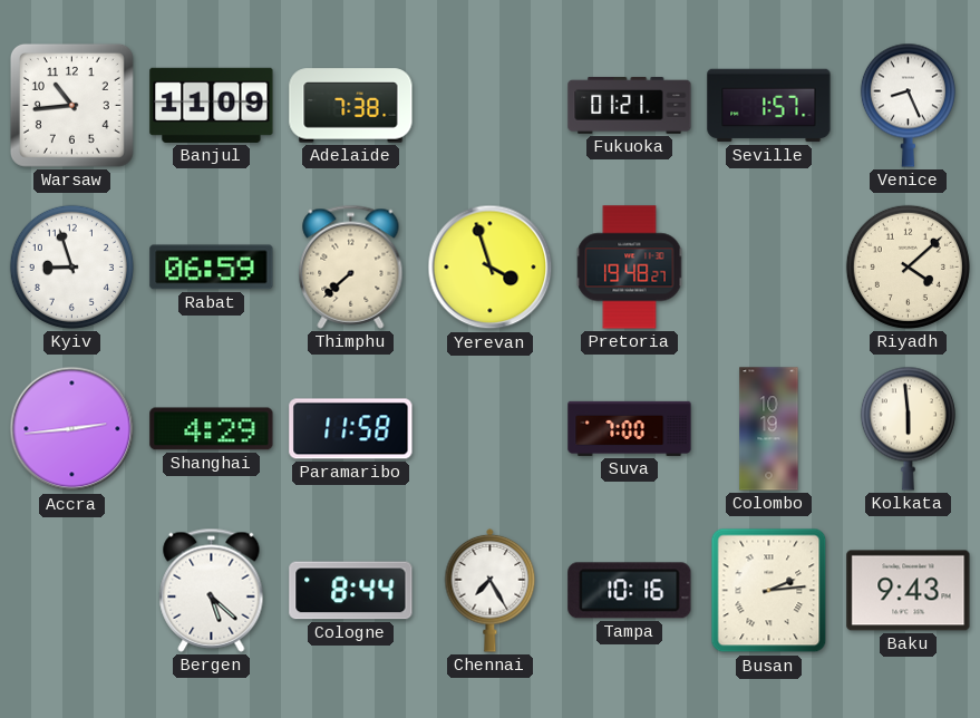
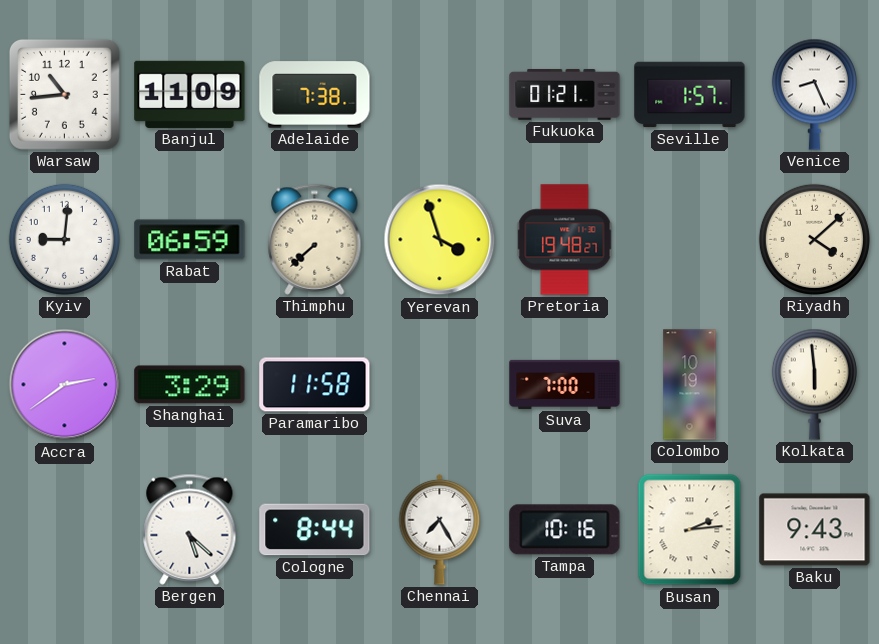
Kyiv: 8:57 -> 9:01
Accra: 2:44 -> 2:39
Shanghai: 4:29 -> 3:29
